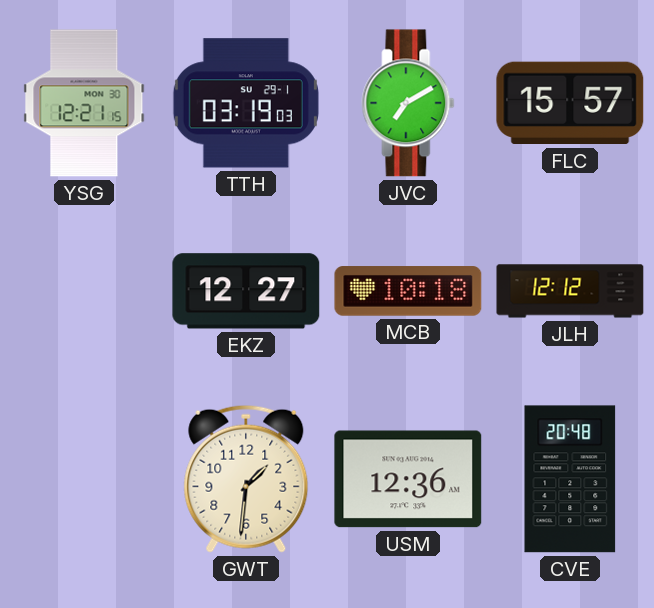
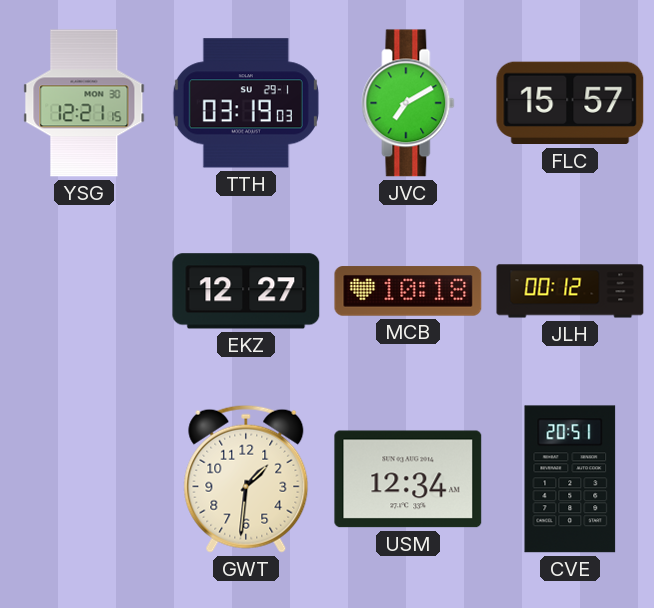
JLH: 12:12 -> 00:12
USM: 12:36 -> 12:34
CVE: 20:48 -> 20:51
